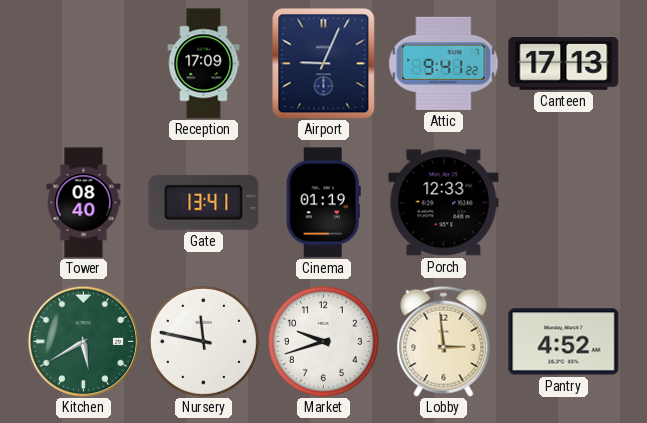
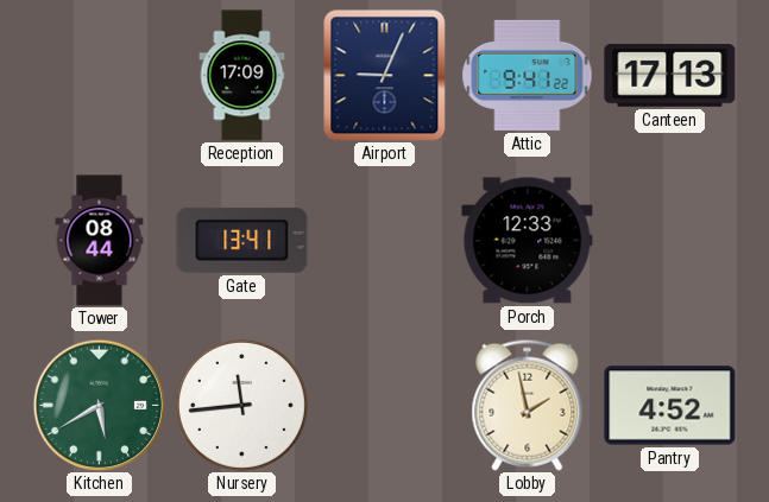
Tower: 08:40 -> 08:44
Cinema: 01:19 -> none
Nursery: 11:47 -> 11:44
Market: 9:42 -> none
Lobby: 2:59 -> 1:58
